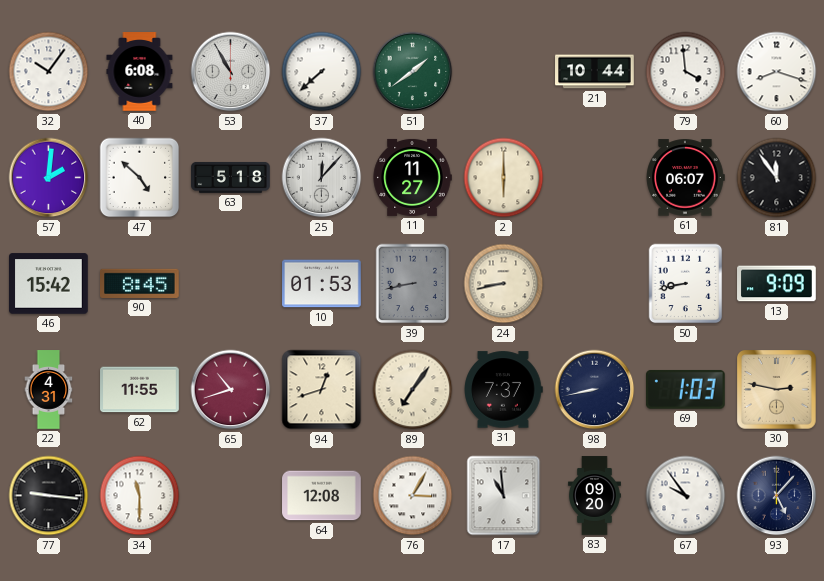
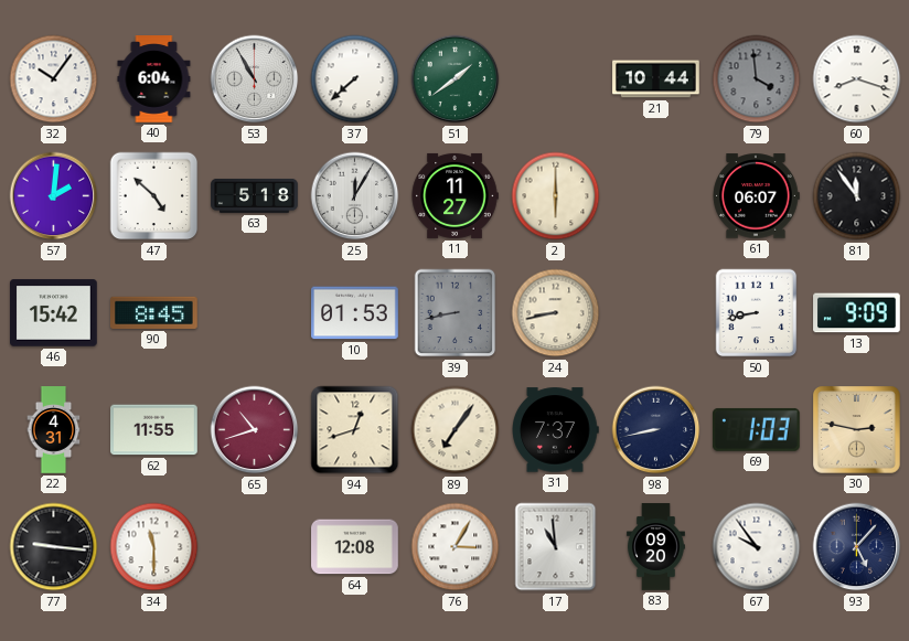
40: 6:08 -> 6:04
79 dial: white -> grey
25: 12:07 -> 12:05
